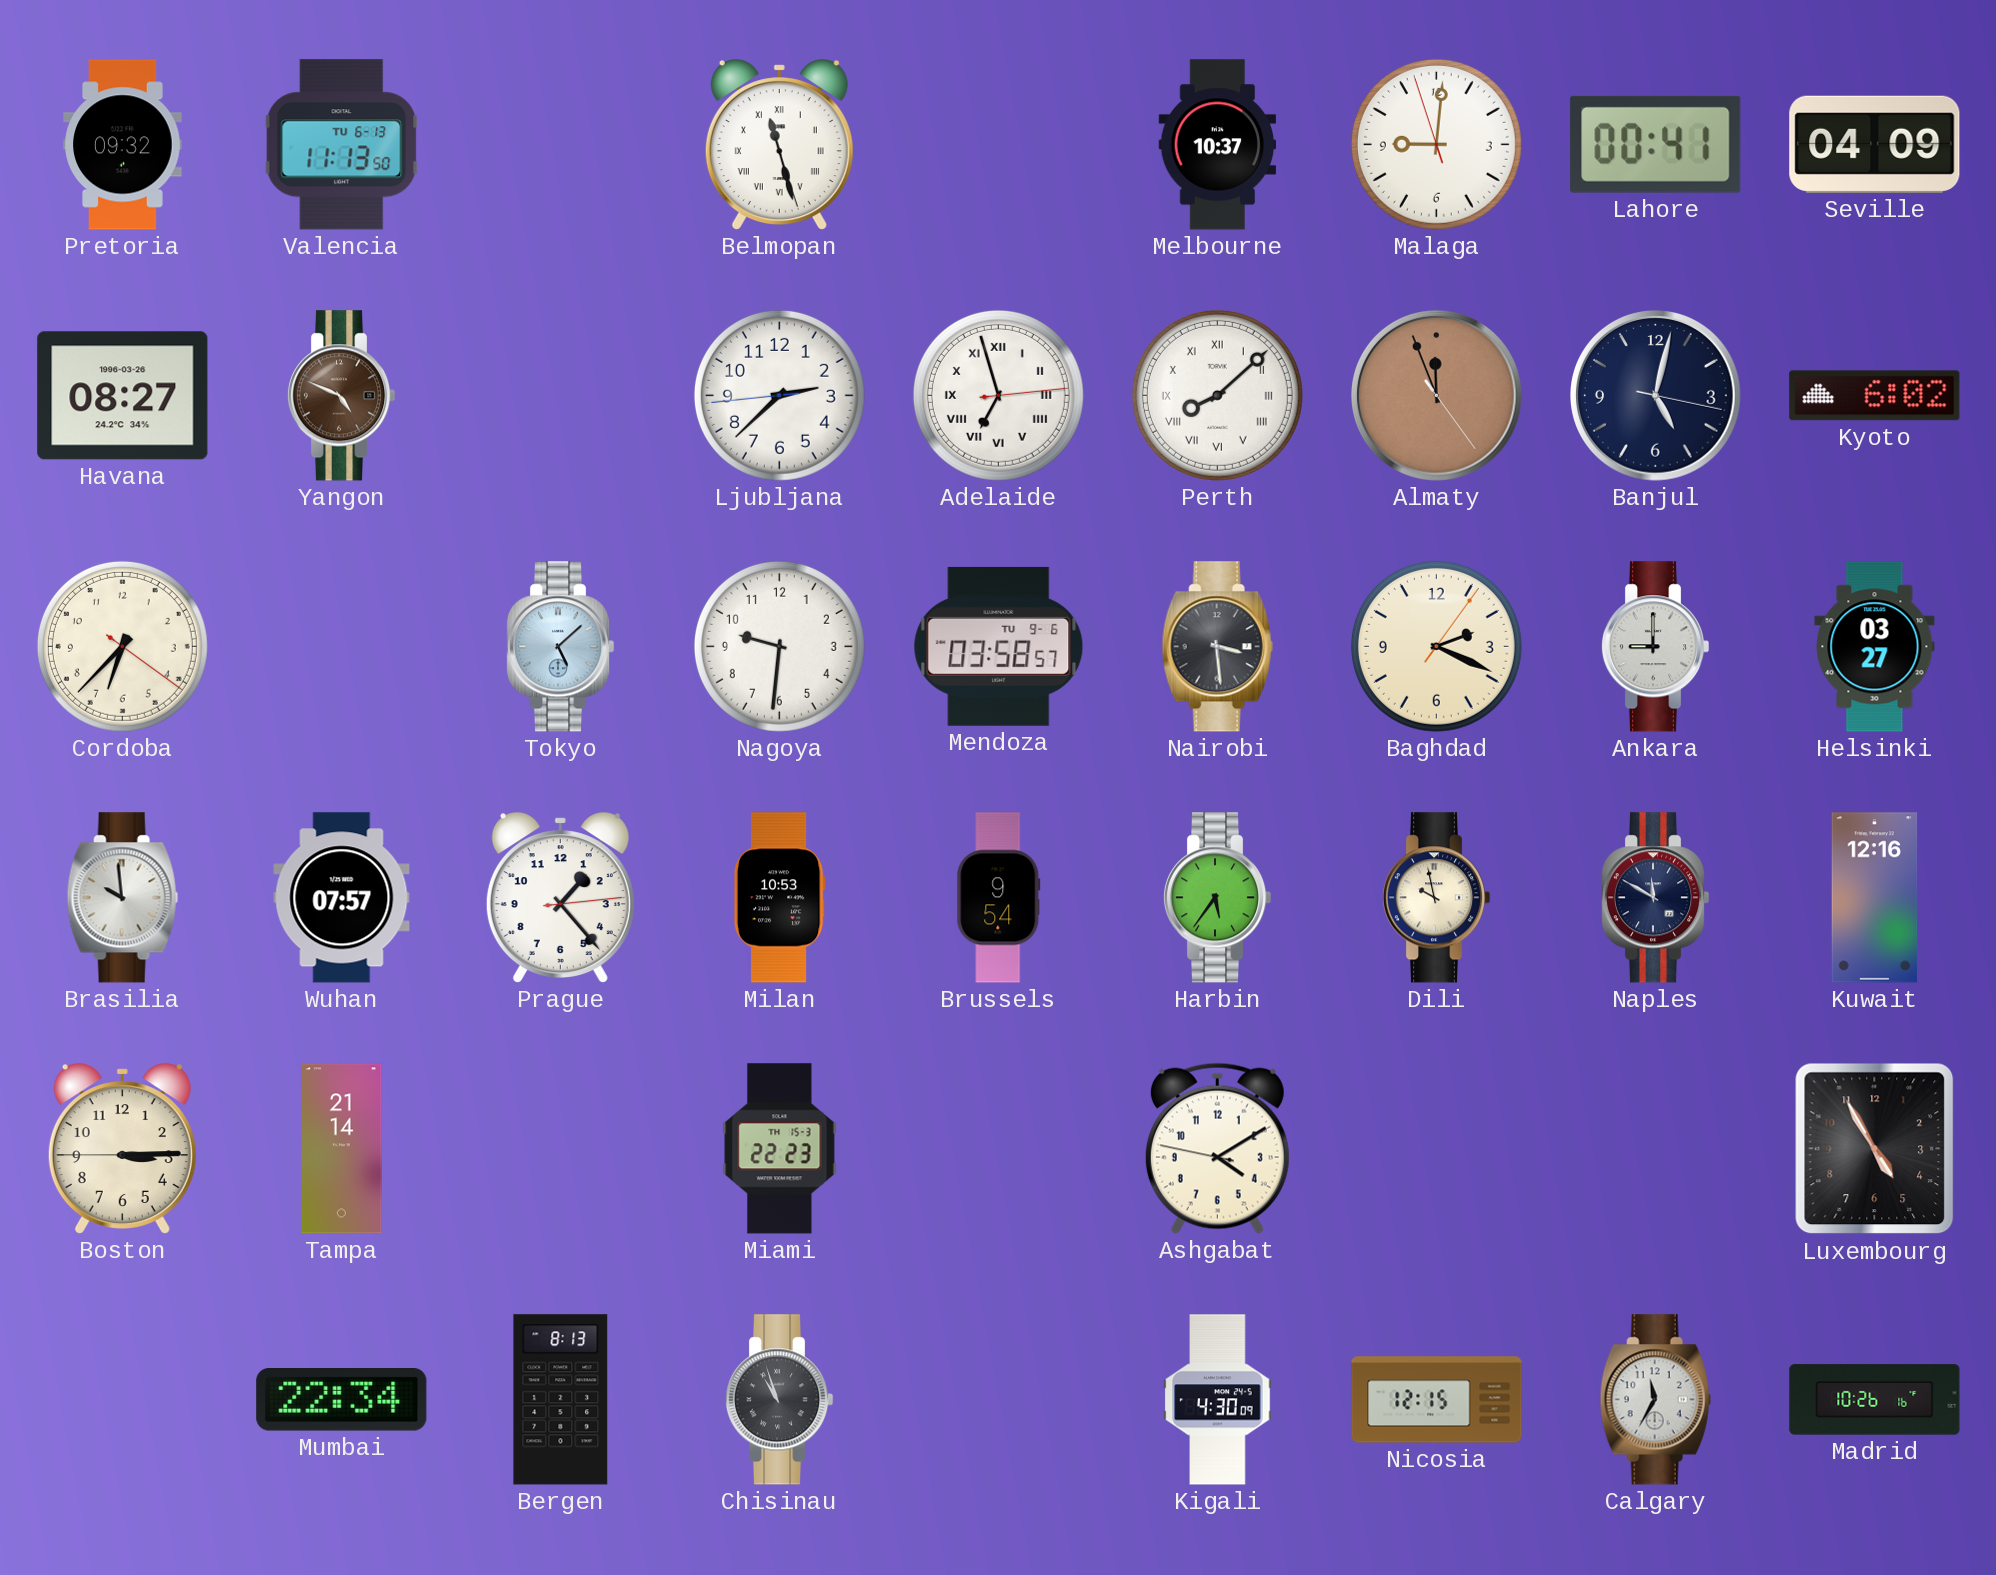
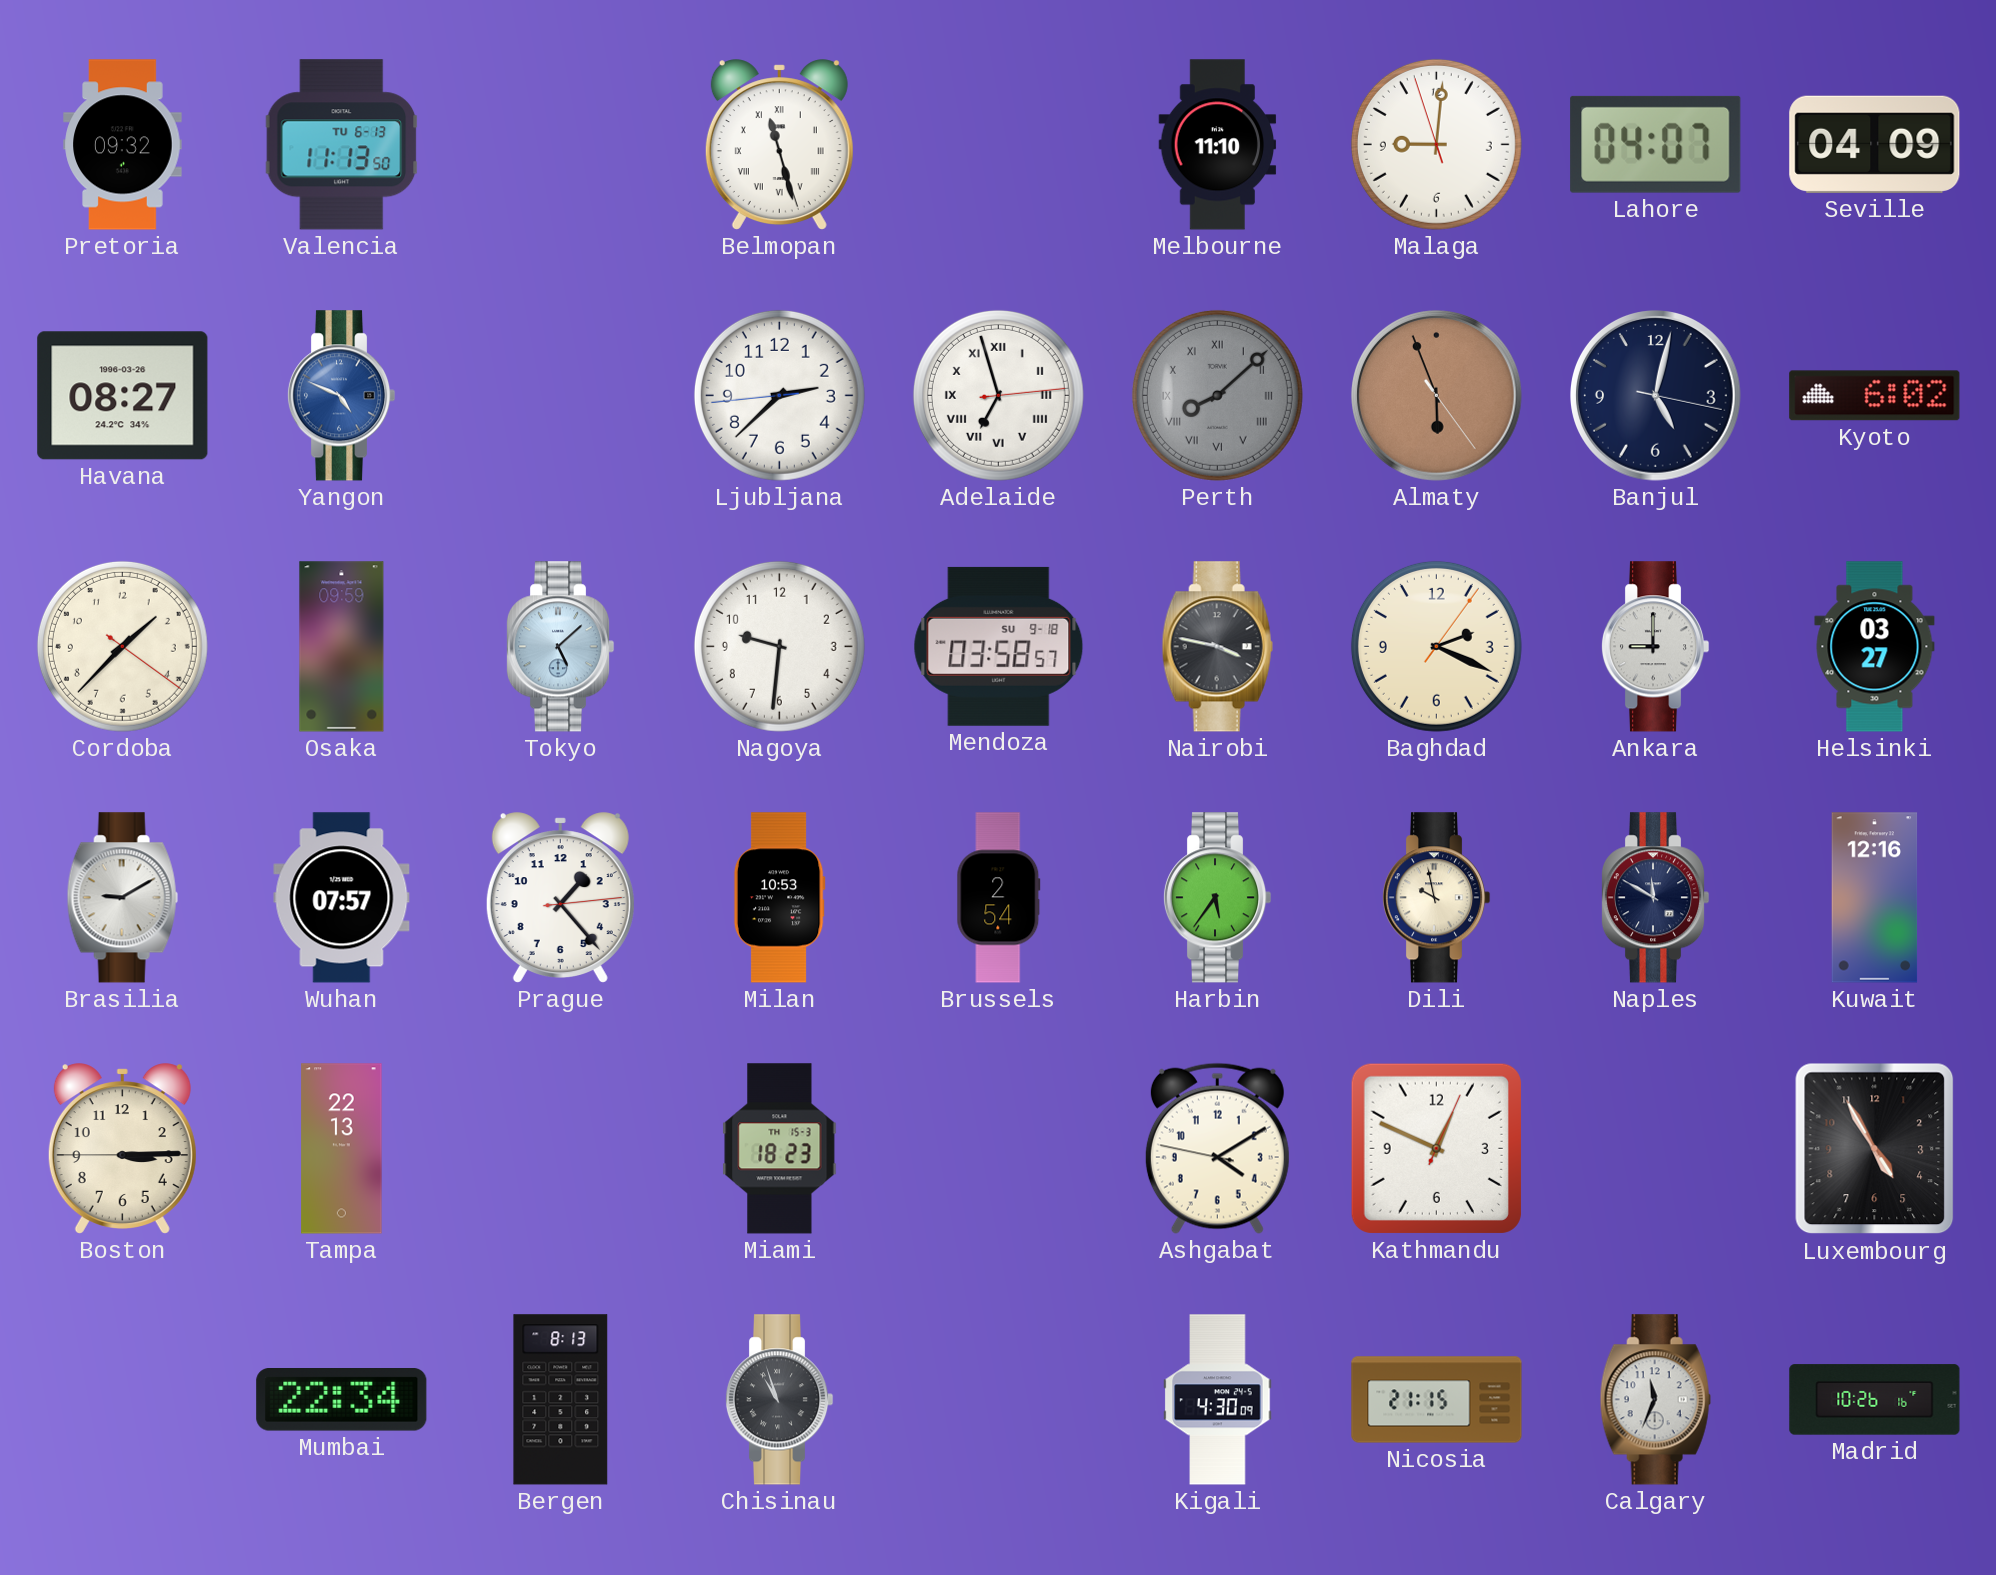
Melbourne: 10:37 -> 11:10
Lahore: 00:41 -> 04:07
Yangon dial: brown -> blue
Perth dial: white -> grey
Almaty: 11:56 -> 5:56
Cordoba: 6:37 -> 1:37
Osaka: none -> 09:59
Mendoza date: TU 9-6 -> SU 9-18
Nairobi: 3:29 -> 3:47
Brasilia: 9:59 -> 9:10
Brussels: 9:54 -> 2:54
Tampa: 21:14 -> 22:13
Miami: 22:23 -> 18:23
Kathmandu: none -> 12:49
Nicosia: 12:15 -> 21:15
Calgary: 11:35 -> 11:34
